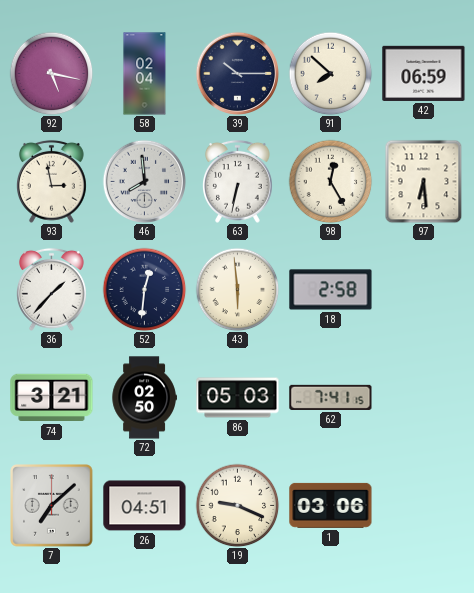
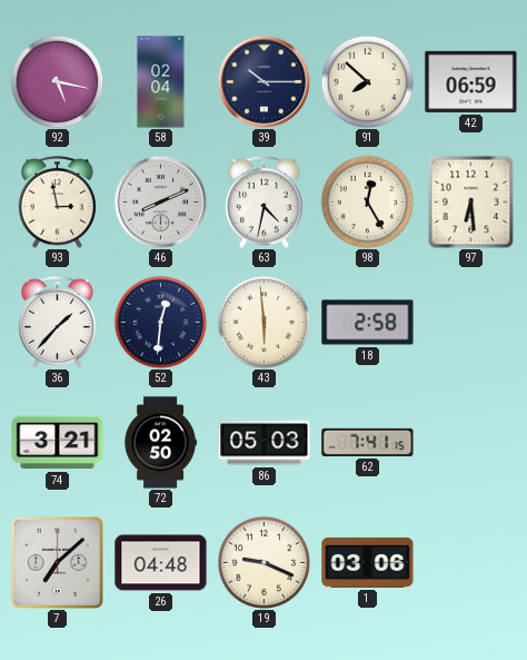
46: 7:59 -> 8:11
63: 6:32 -> 4:32
26: 04:51 -> 04:48
